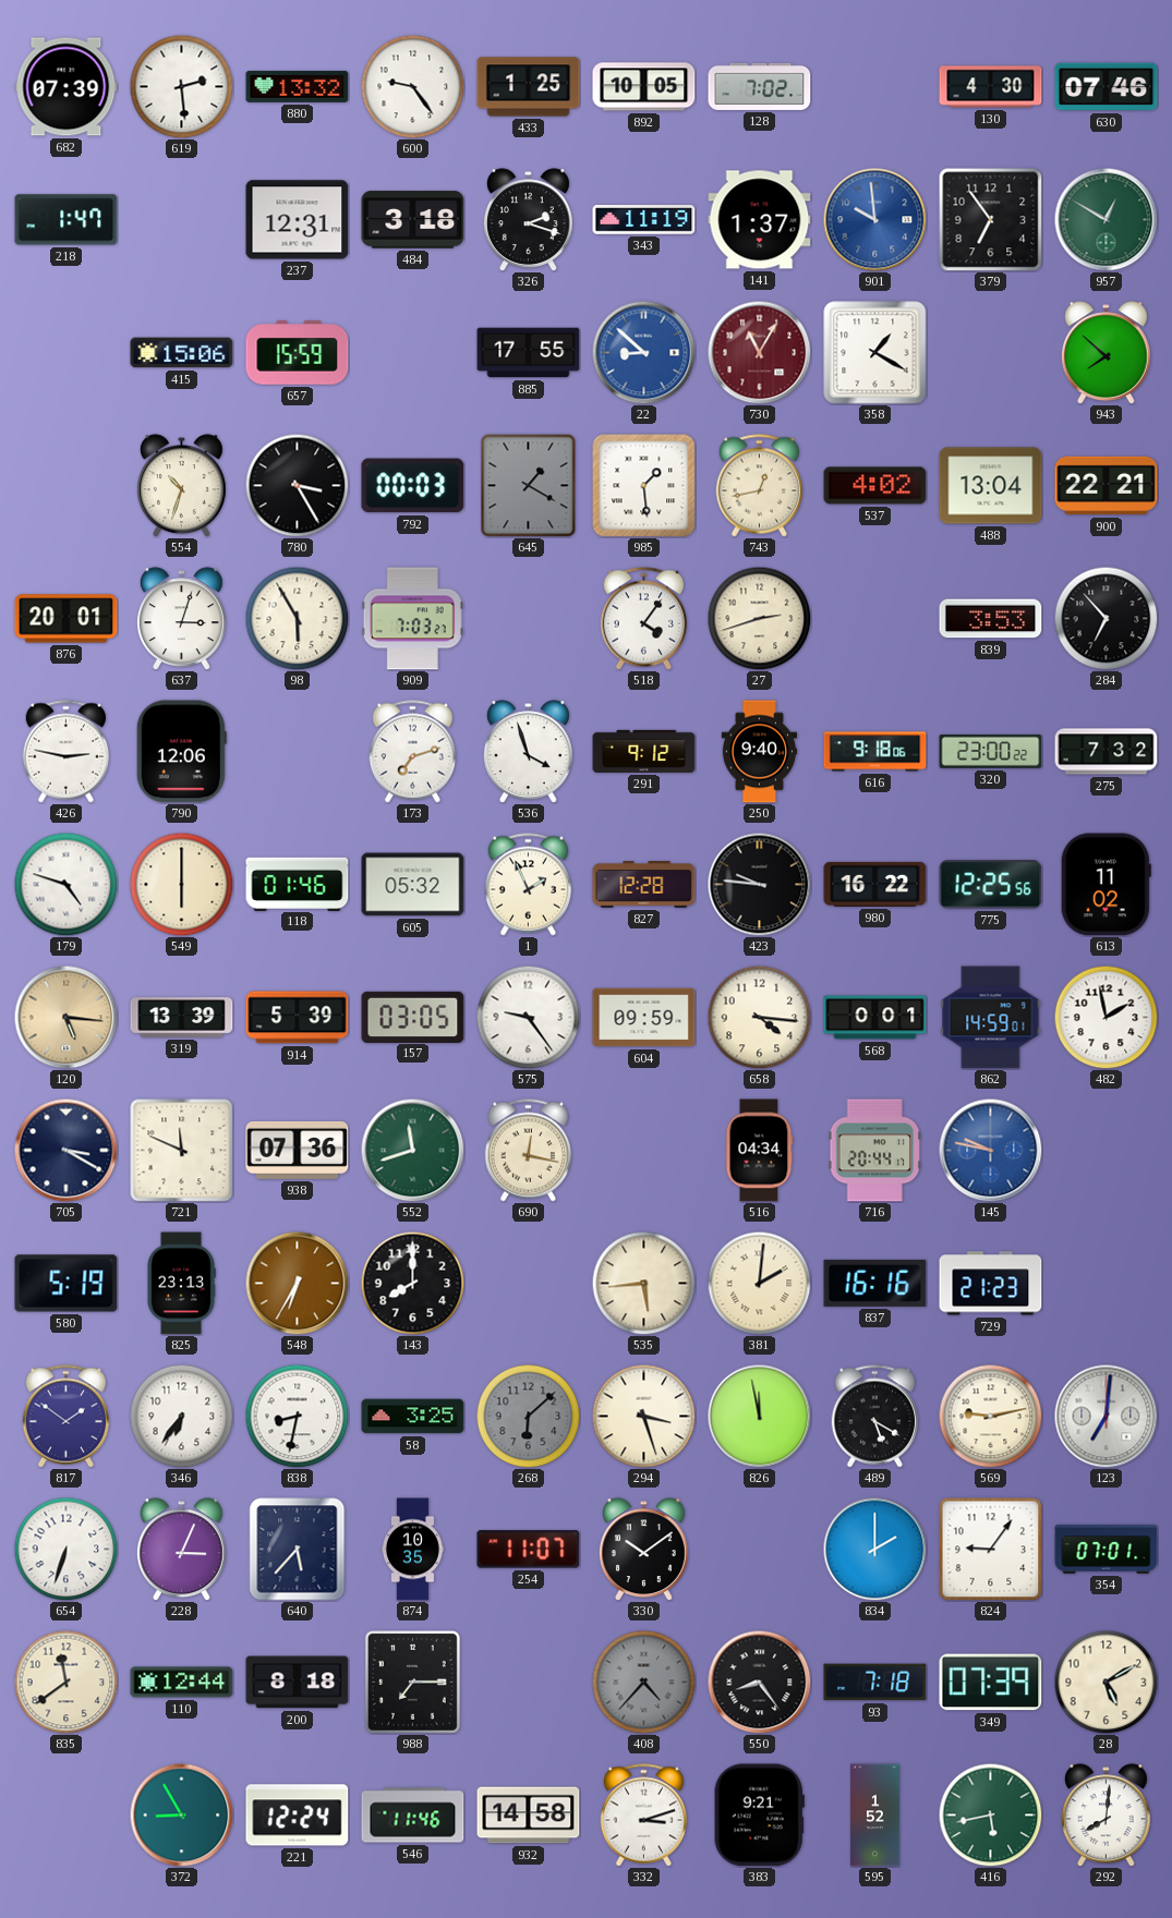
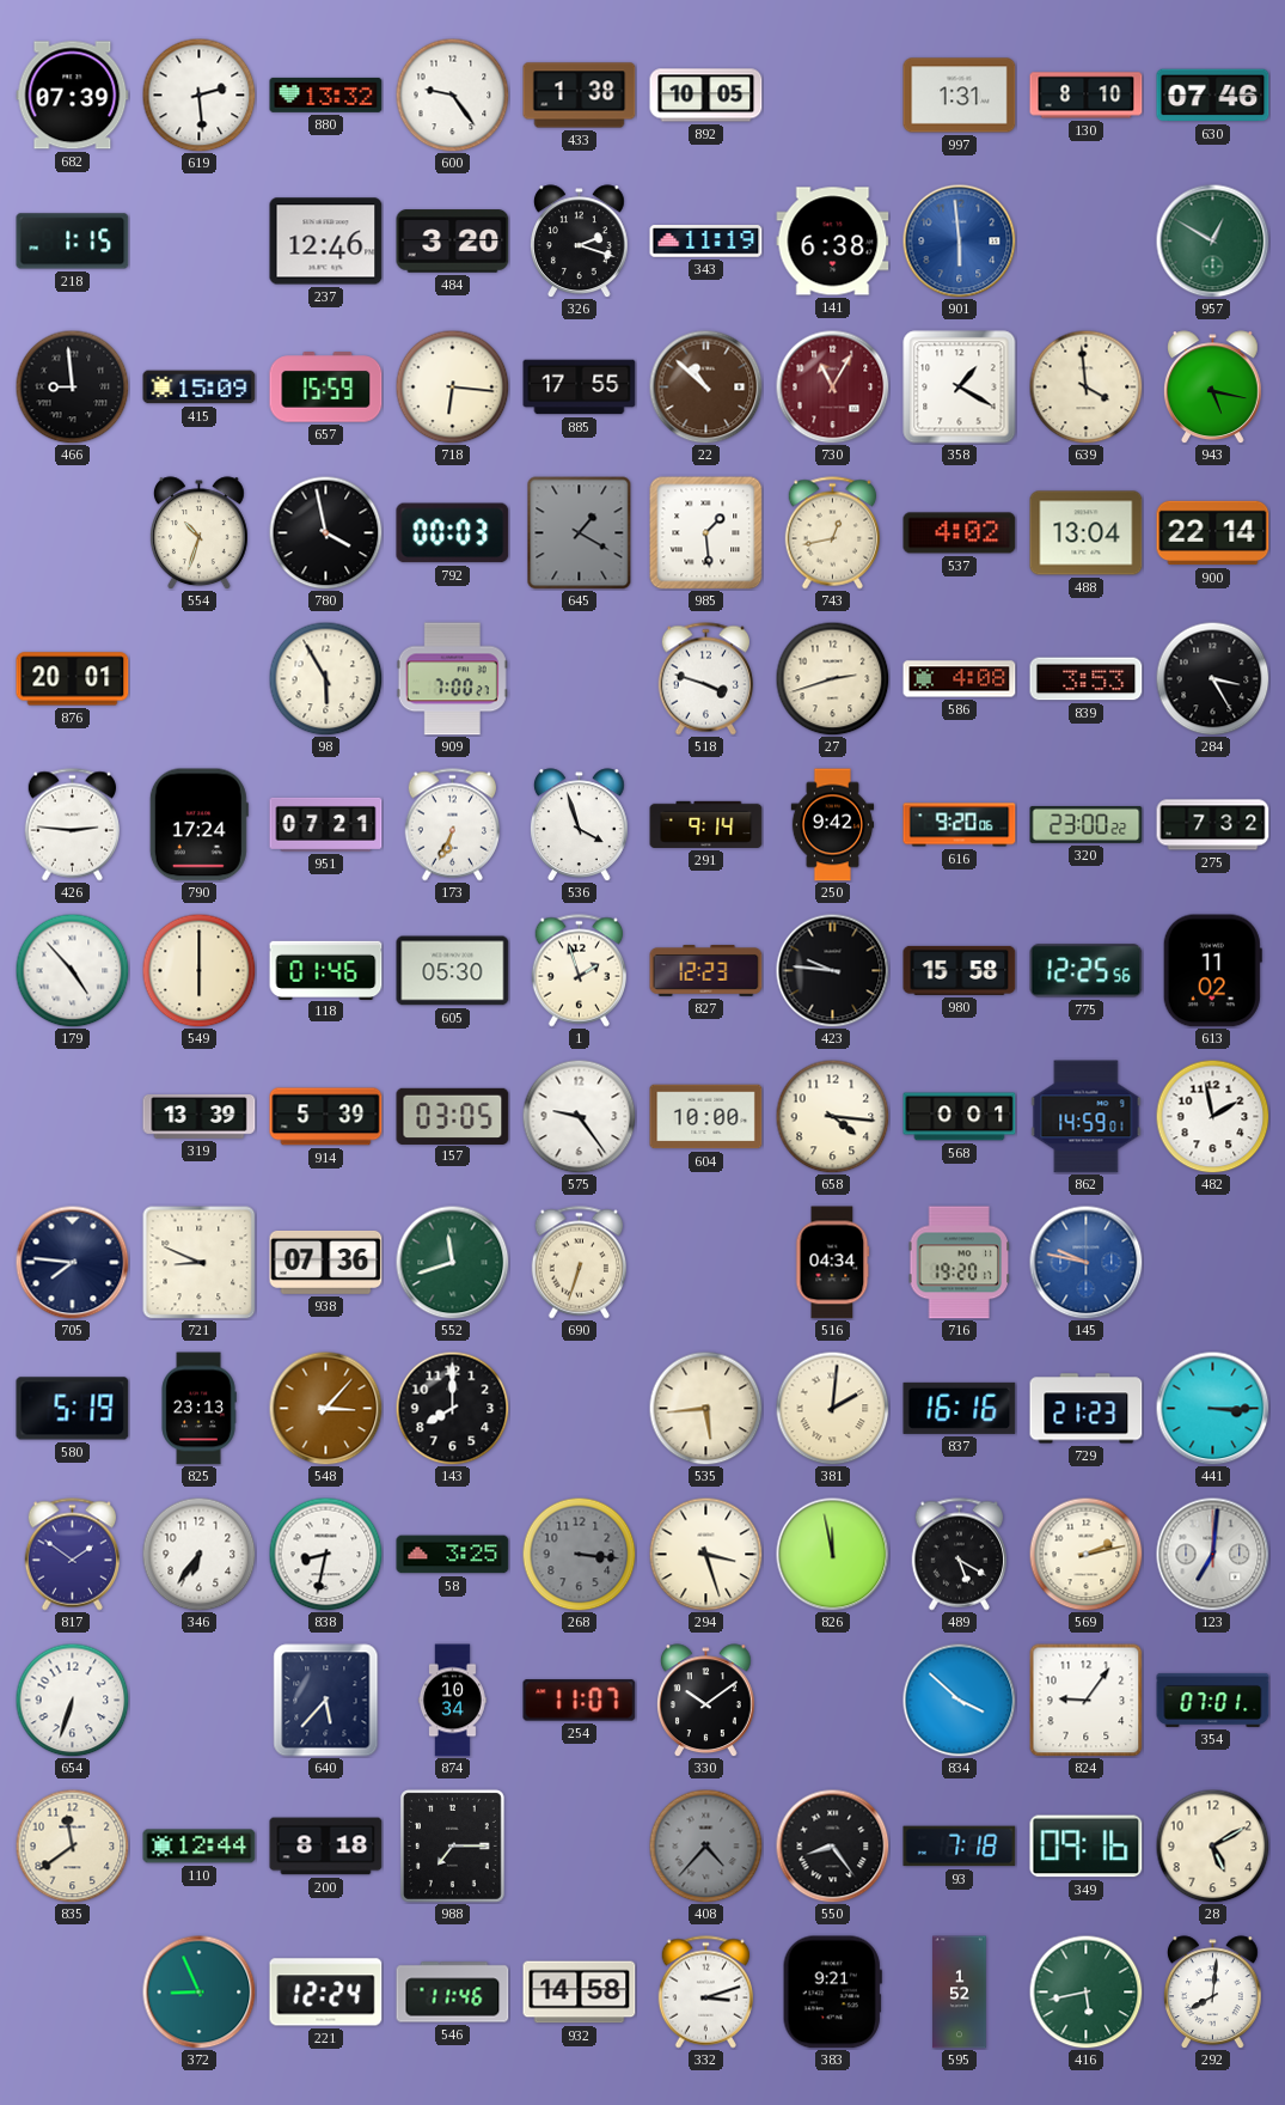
433: 1:25 -> 1:38
128: 7:02 -> none
997: none -> 1:31
130: 4:30 -> 8:10
218: 1:47 -> 1:15
237: 12:31 -> 12:46
484: 3:18 -> 3:20
141: 1:37 -> 6:38
901: 9:59 -> 5:59
379: 6:54 -> none
466: none -> 8:59
415: 15:06 -> 15:09
718: none -> 6:16
22: 8:52 -> 10:52
22 dial: blue -> brown
639: none -> 3:59
943: 7:52 -> 5:17
780: 3:25 -> 3:58
900: 22:21 -> 22:14
637: 3:03 -> none
909: 7:03 -> 7:00
518: 4:06 -> 3:48
586: none -> 4:08
284: 6:53 -> 3:25
426: 2:47 -> 2:46
790: 12:06 -> 17:24
951: none -> 07:21
173: 7:12 -> 6:34
291: 9:12 -> 9:14
250: 9:40 -> 9:42
616: 9:18 -> 9:20
179: 4:48 -> 4:53
605: 05:32 -> 05:30
1: 1:56 -> 1:57
827: 12:28 -> 12:23
980: 16:22 -> 15:58
120: 5:16 -> none
604: 09:59 -> 10:00
705: 3:20 -> 7:46
721: 11:49 -> 8:49
690: 12:17 -> 6:33
716: 20:44 -> 19:20
548: 6:35 -> 3:07
441: none -> 3:15
268: 6:08 -> 3:16
569: 9:13 -> 2:13
228: 3:04 -> none
874: 10:35 -> 10:34
834: 2:00 -> 3:52
349: 07:39 -> 09:16
372: 8:55 -> 8:56
